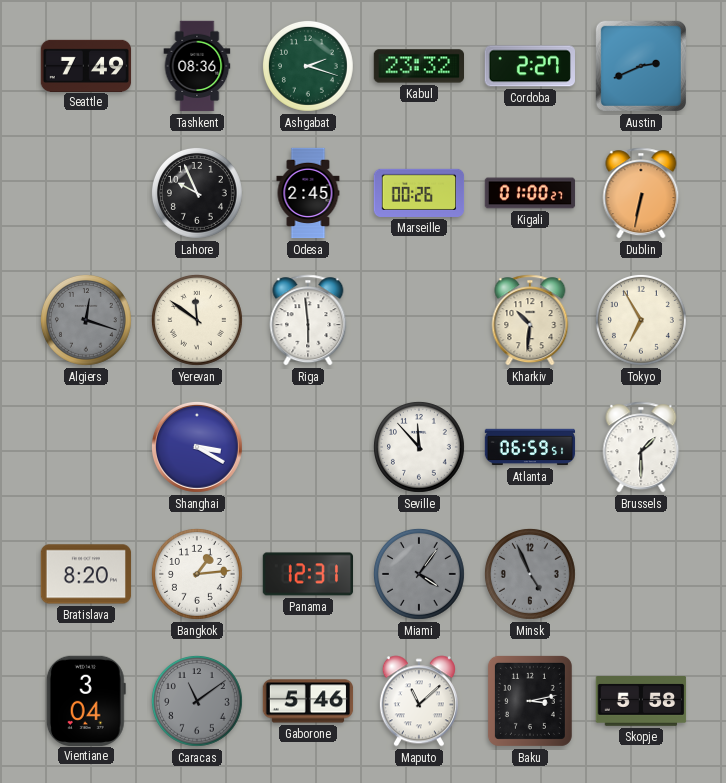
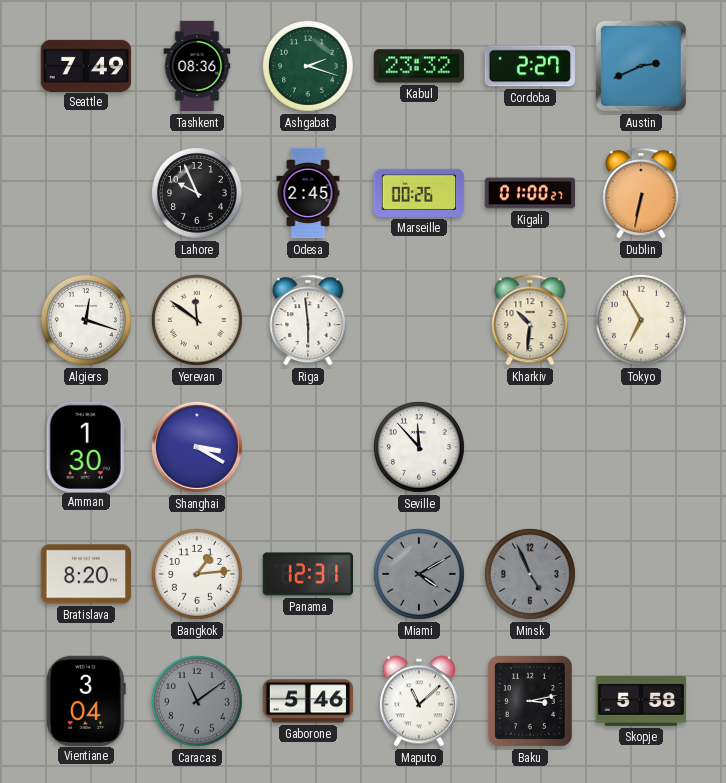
Algiers dial: grey -> white
Amman: none -> 1:30
Atlanta: 06:59 -> none
Brussels: 1:30 -> none
Miami: 4:06 -> 4:10
